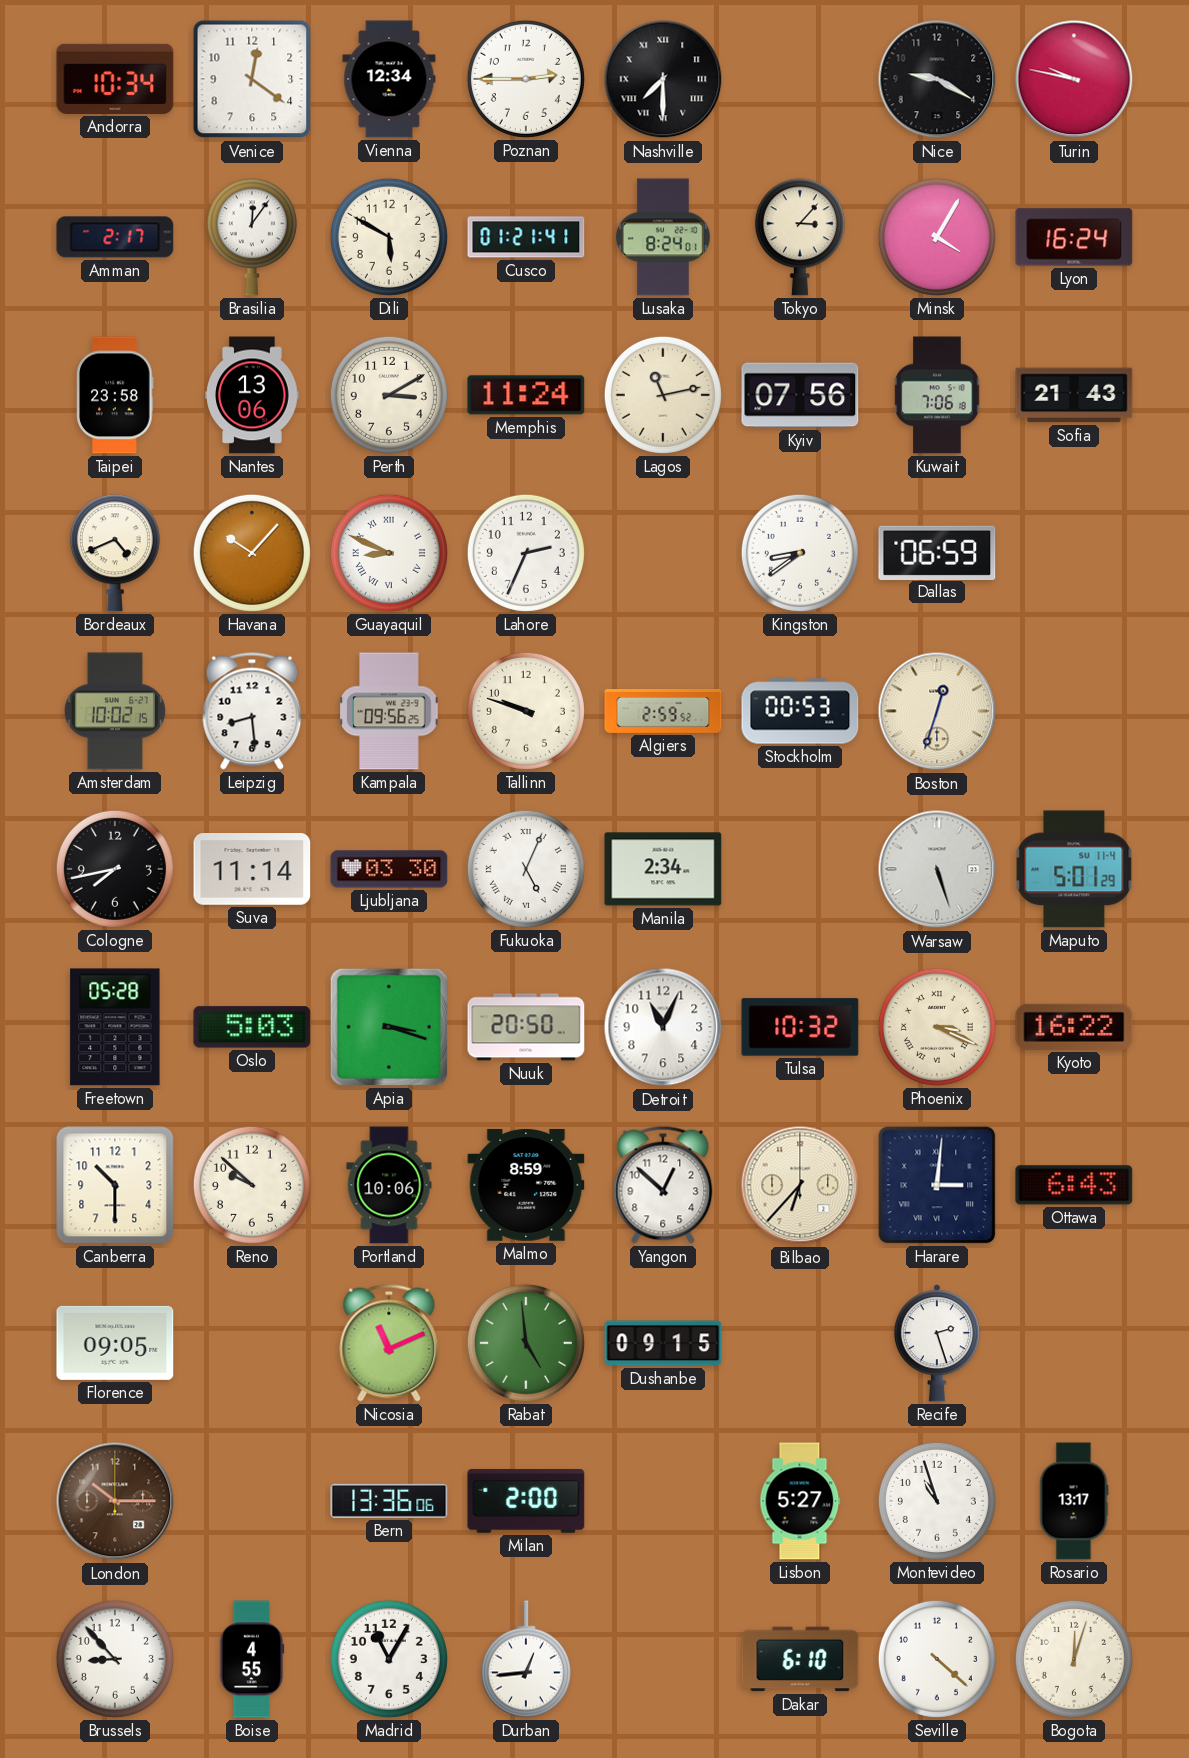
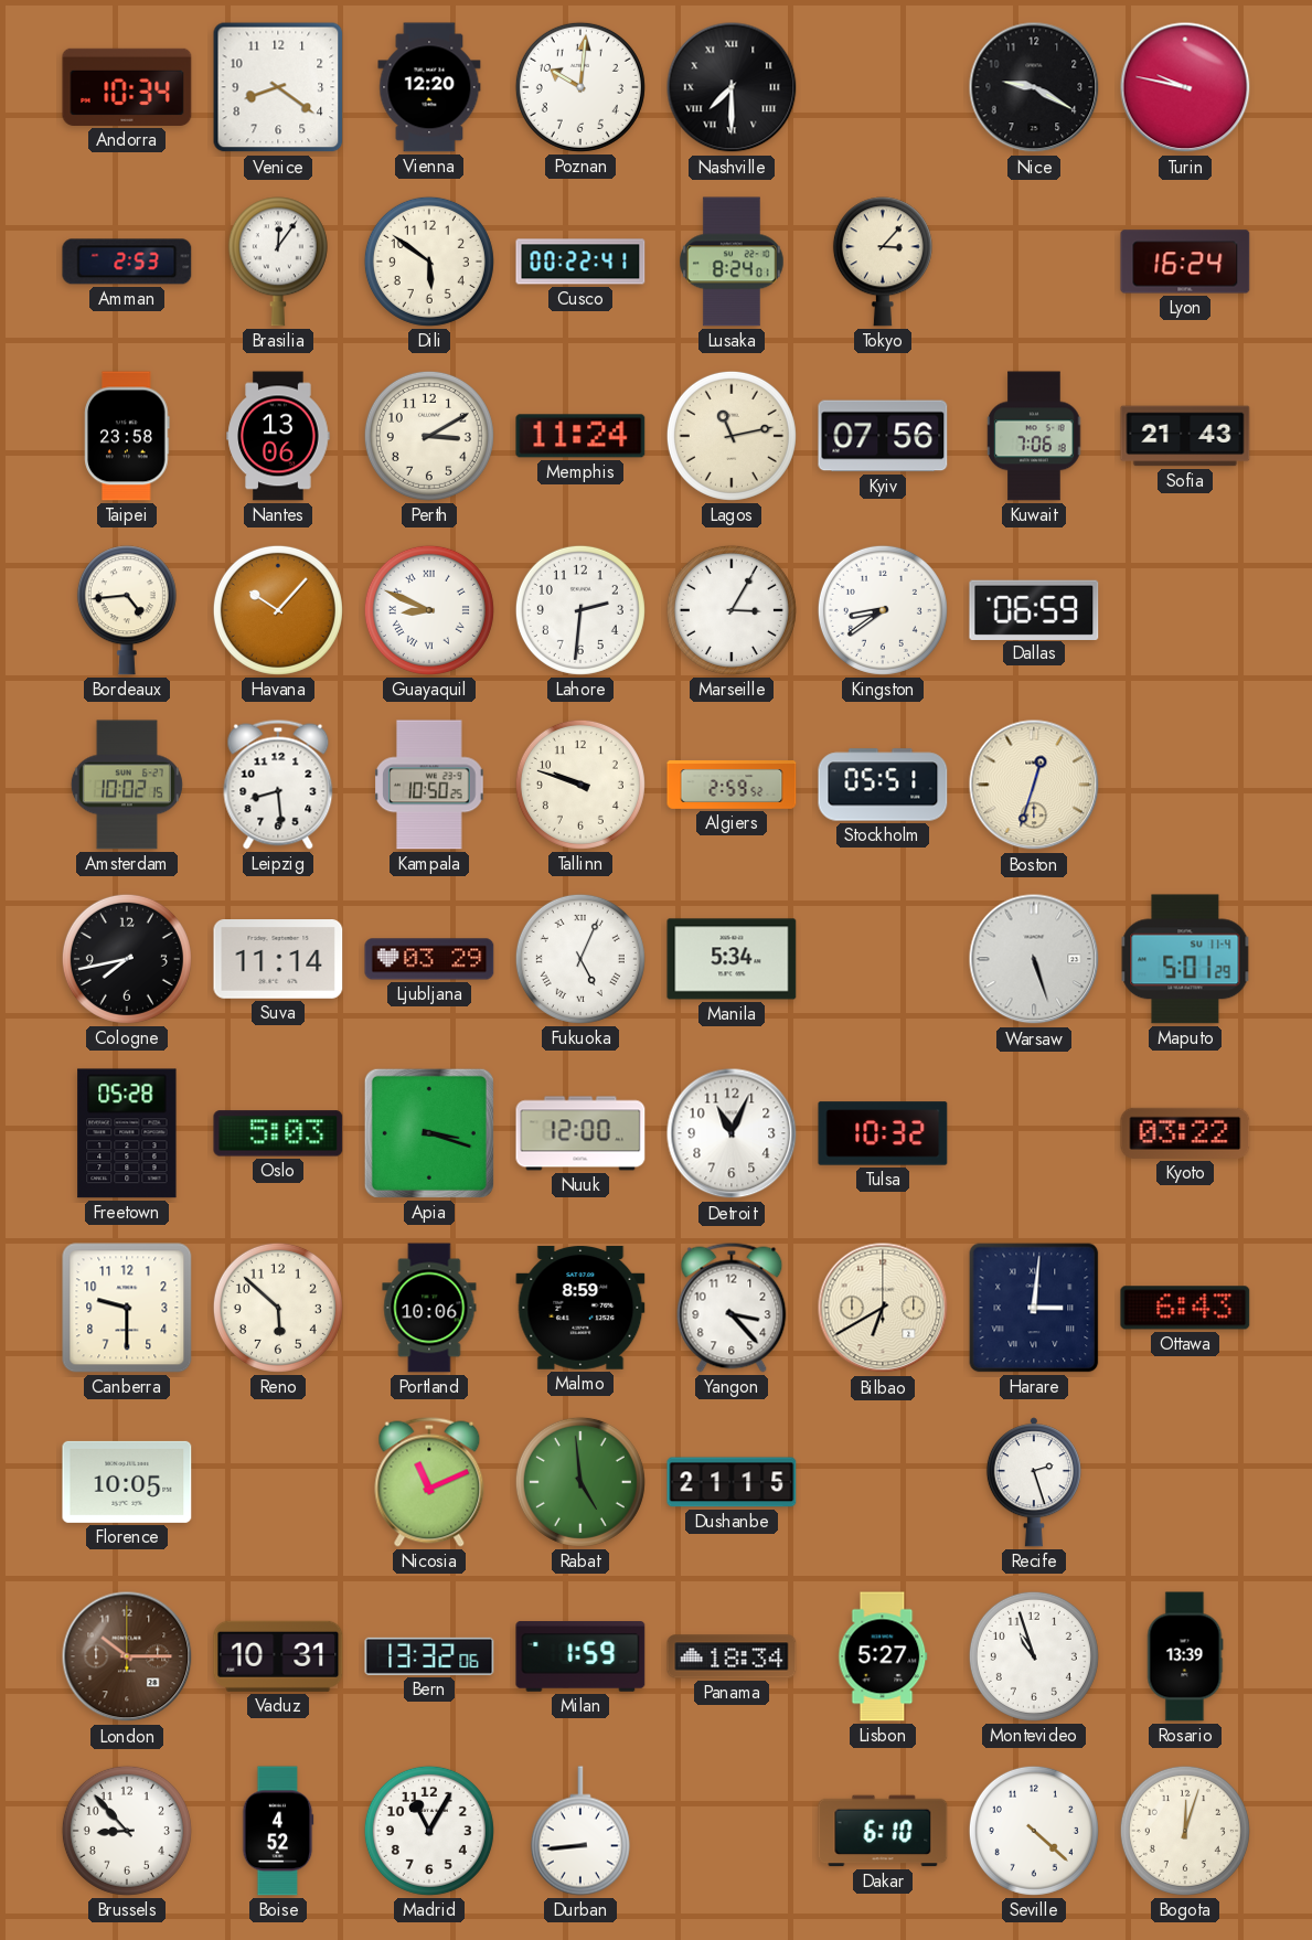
Venice: 12:21 -> 8:21
Vienna: 12:34 -> 12:20
Poznan: 2:45 -> 10:01
Amman: 2:17 -> 2:53
Dili: 5:50 -> 5:51
Cusco: 01:21 -> 00:22
Minsk: 4:05 -> none
Bordeaux: 4:41 -> 4:44
Lahore: 2:34 -> 2:31
Marseille: none -> 3:05
Kampala: 09:56 -> 10:50
Stockholm: 00:53 -> 05:51
Ljubljana: 03:30 -> 03:29
Manila: 2:34 -> 5:34
Nuuk: 20:50 -> 12:00
Phoenix: 3:19 -> none
Kyoto: 16:22 -> 03:22
Canberra: 10:30 -> 9:30
Reno: 9:52 -> 5:52
Yangon: 12:52 -> 3:23
Bilbao: 6:37 -> 6:40
Florence: 09:05 -> 10:05
Dushanbe: 09:15 -> 21:15
Vaduz: none -> 10:31
Bern: 13:36 -> 13:32
Milan: 2:00 -> 1:59
Panama: none -> 18:34
Rosario: 13:17 -> 13:39
Boise: 4:55 -> 4:52
Durban: 12:44 -> 8:44
